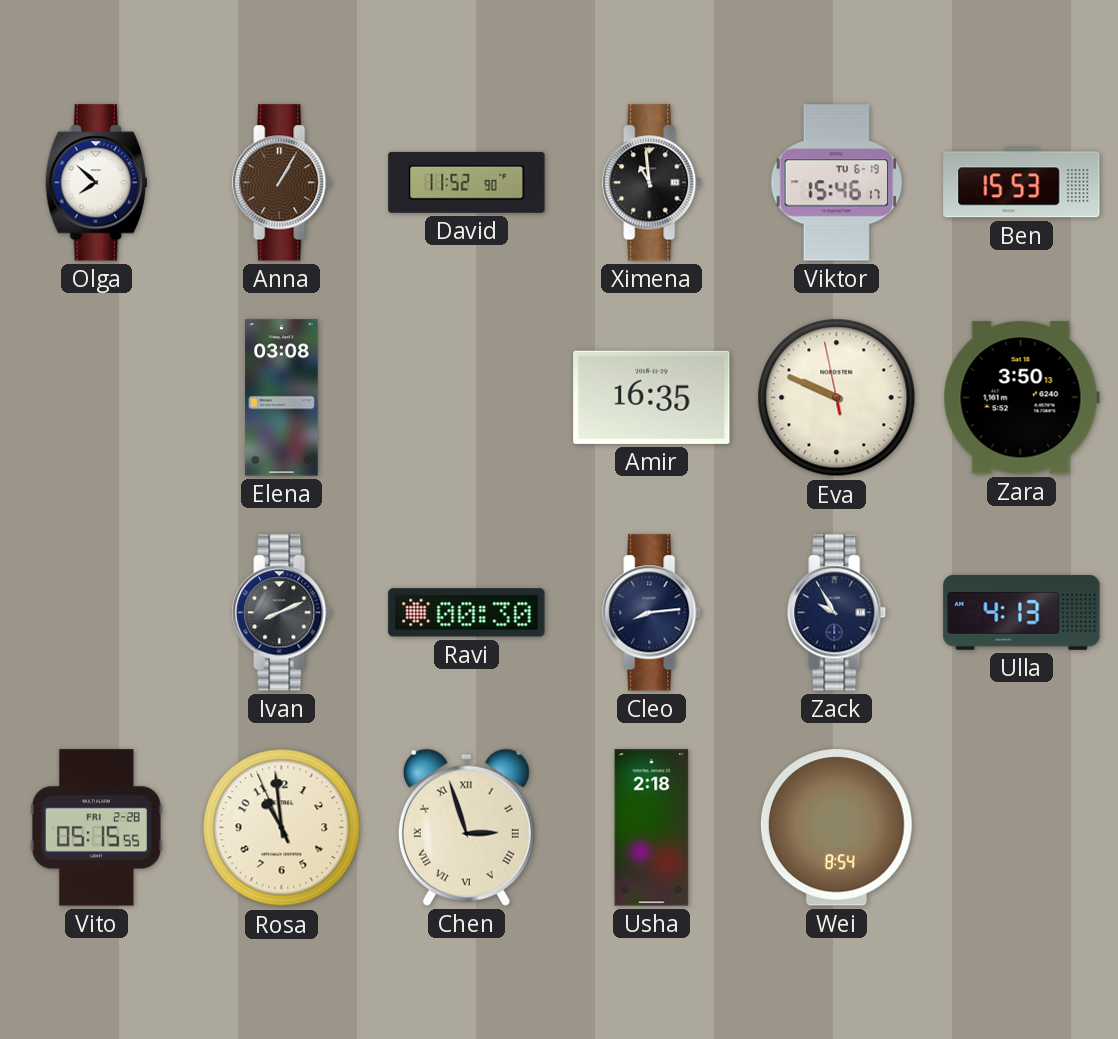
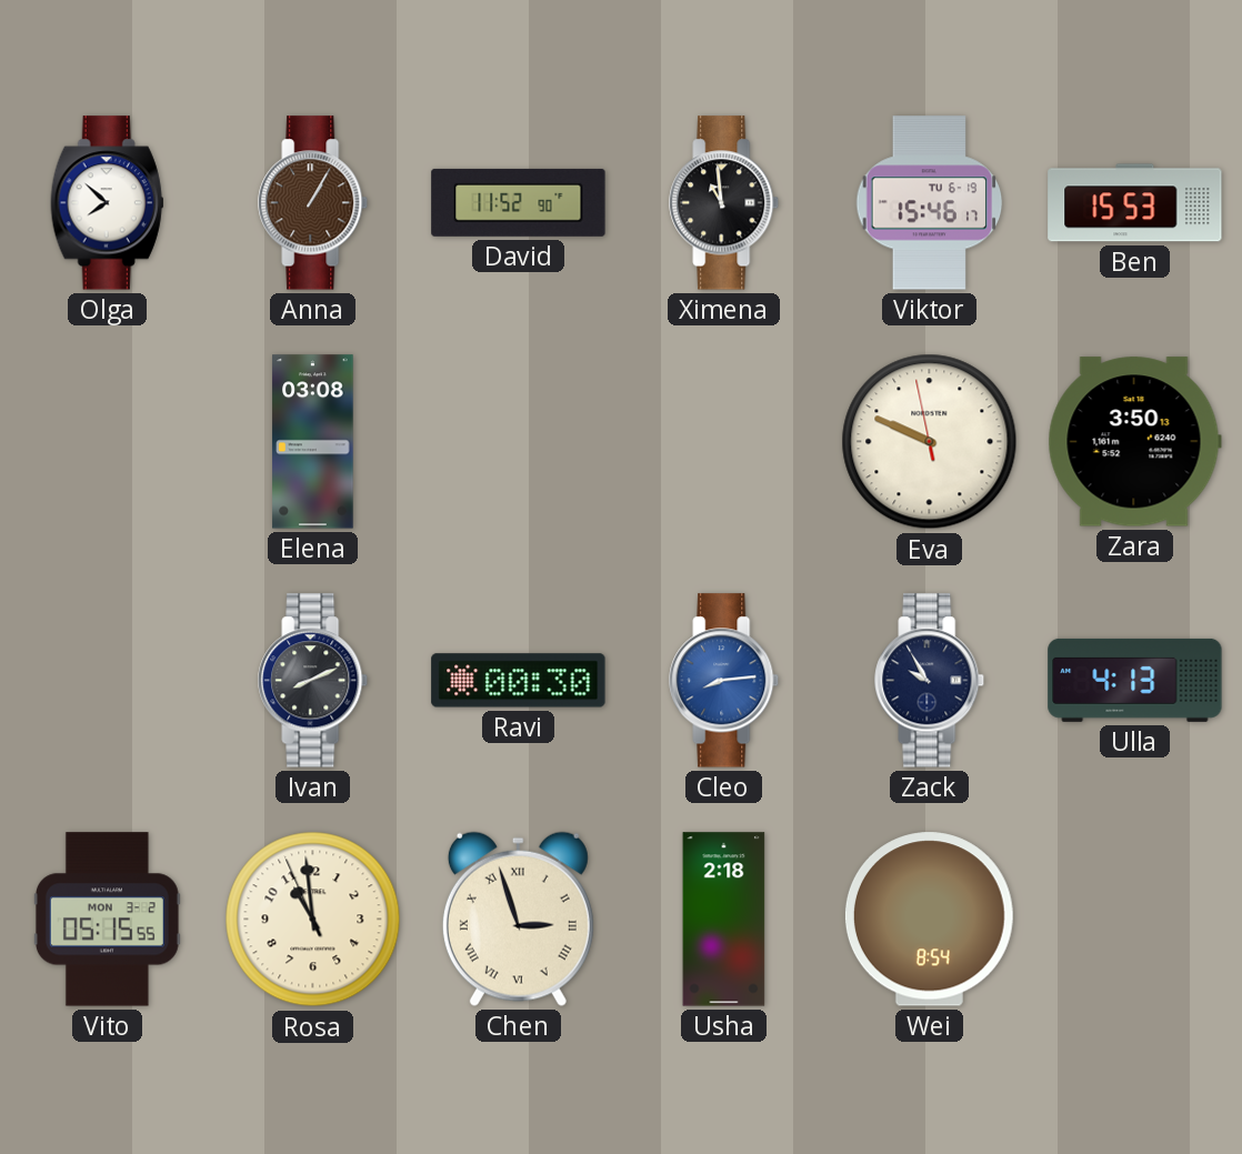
Amir: 16:35 -> none
Cleo dial: navy -> blue
Vito date: FRI 2-28 -> MON 3-2
